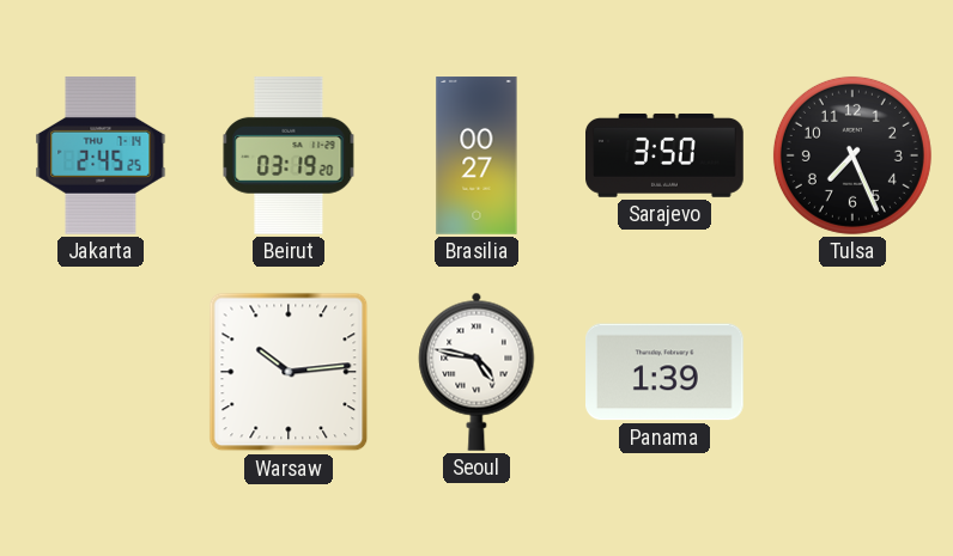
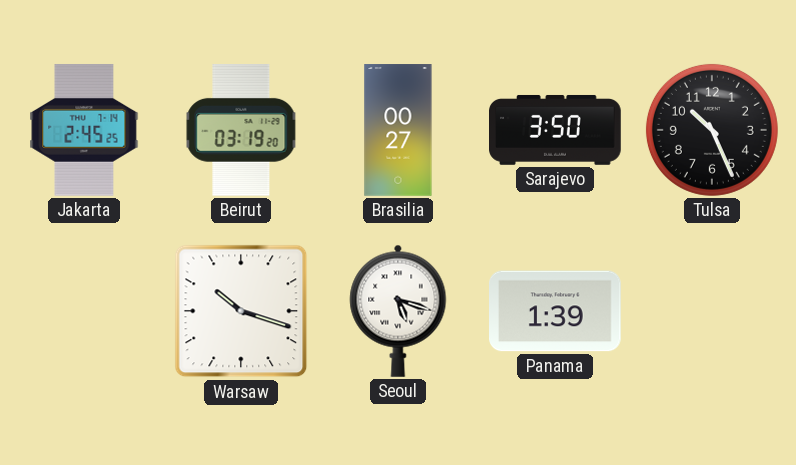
Tulsa: 7:26 -> 10:26
Warsaw: 10:14 -> 10:18
Seoul: 4:47 -> 5:18
